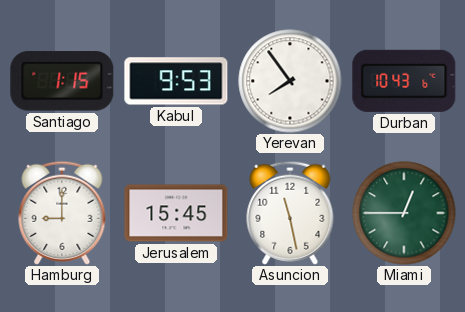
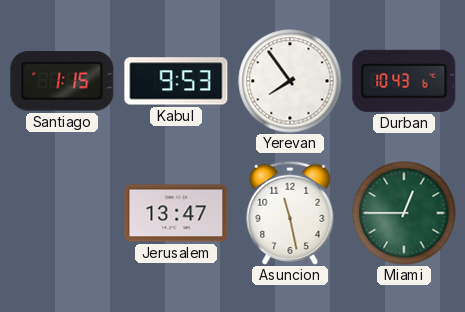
Hamburg: 9:00 -> none
Jerusalem: 15:45 -> 13:47
